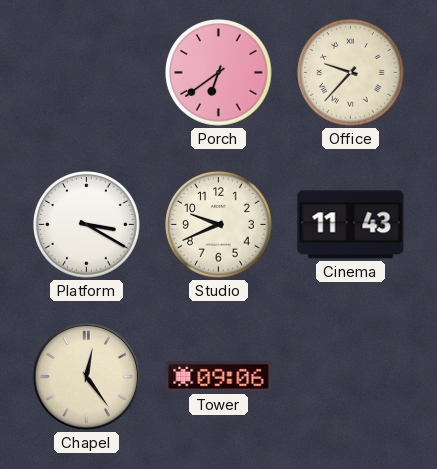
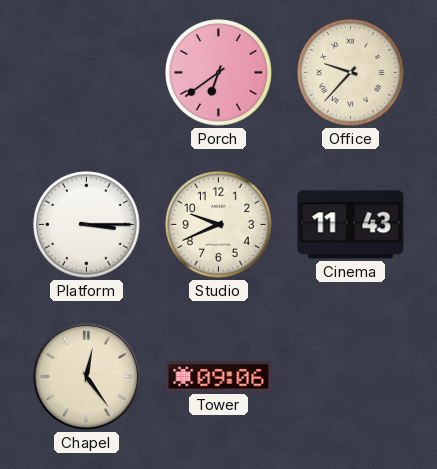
Platform: 3:20 -> 3:15
